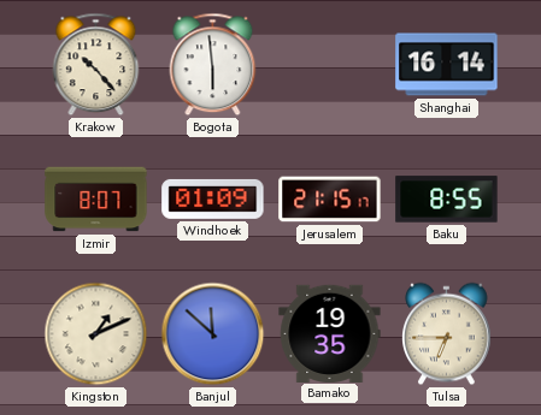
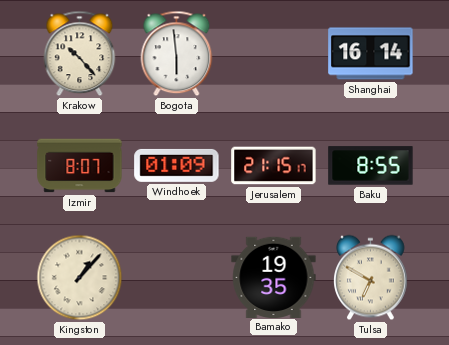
Kingston: 1:11 -> 1:07
Banjul: 11:52 -> none
Tulsa: 6:45 -> 6:50
